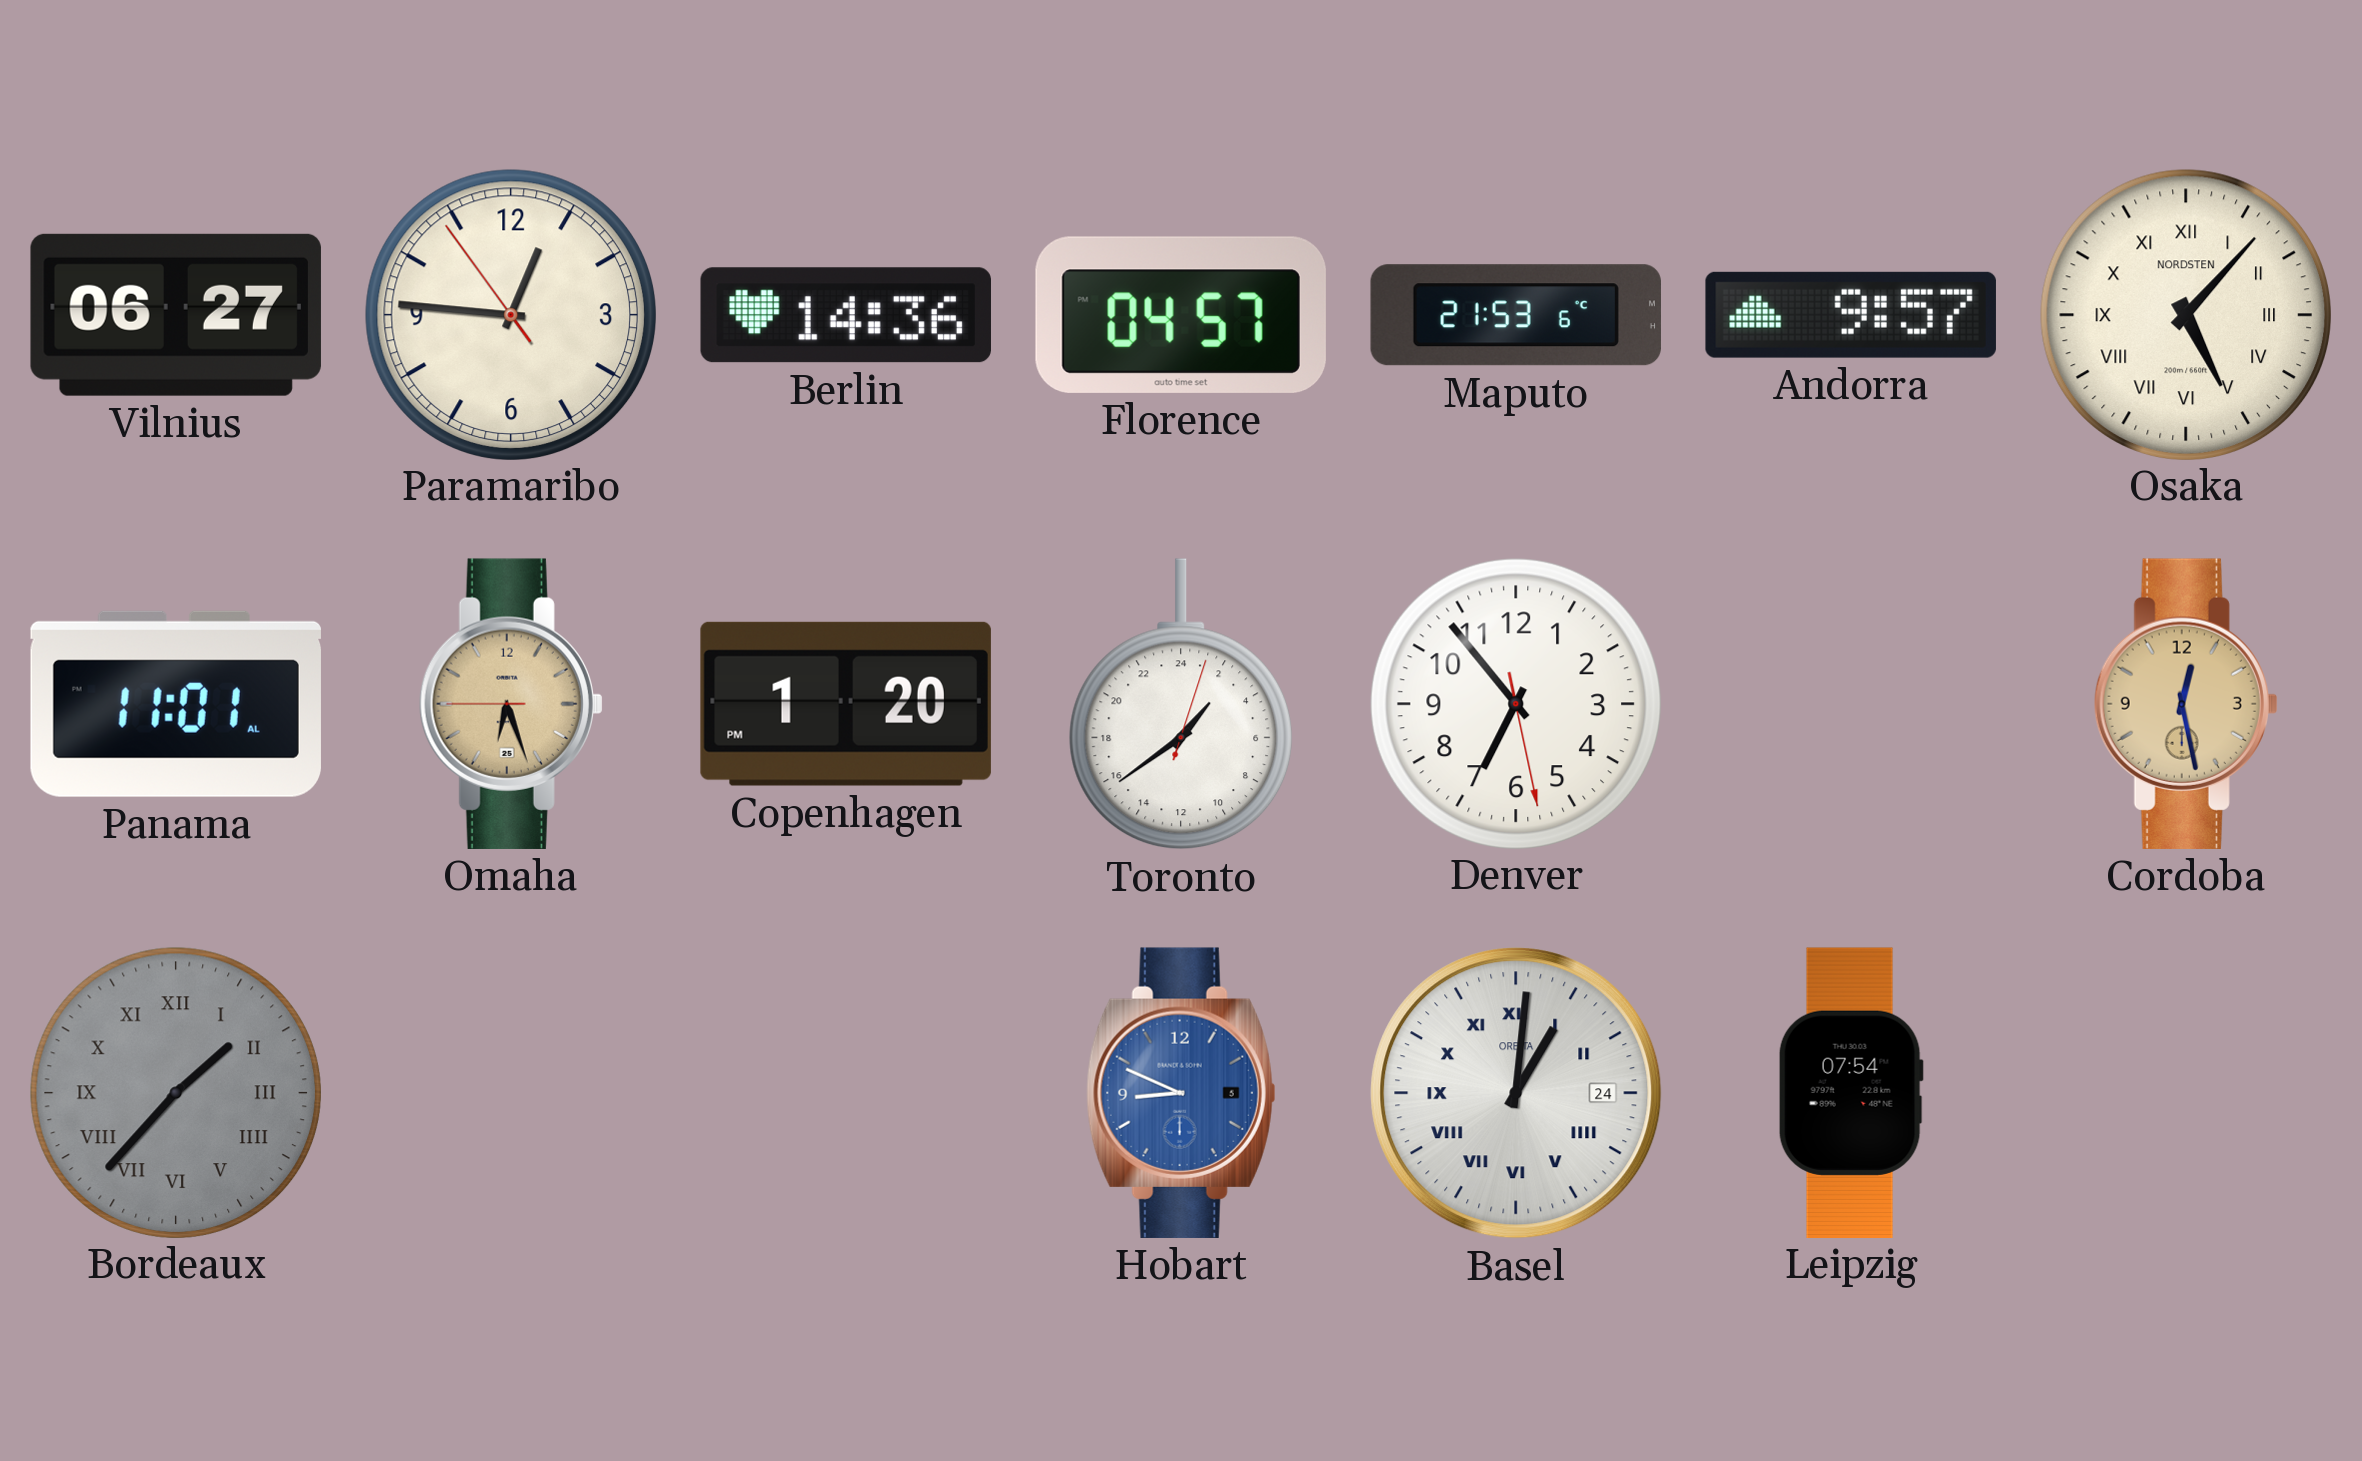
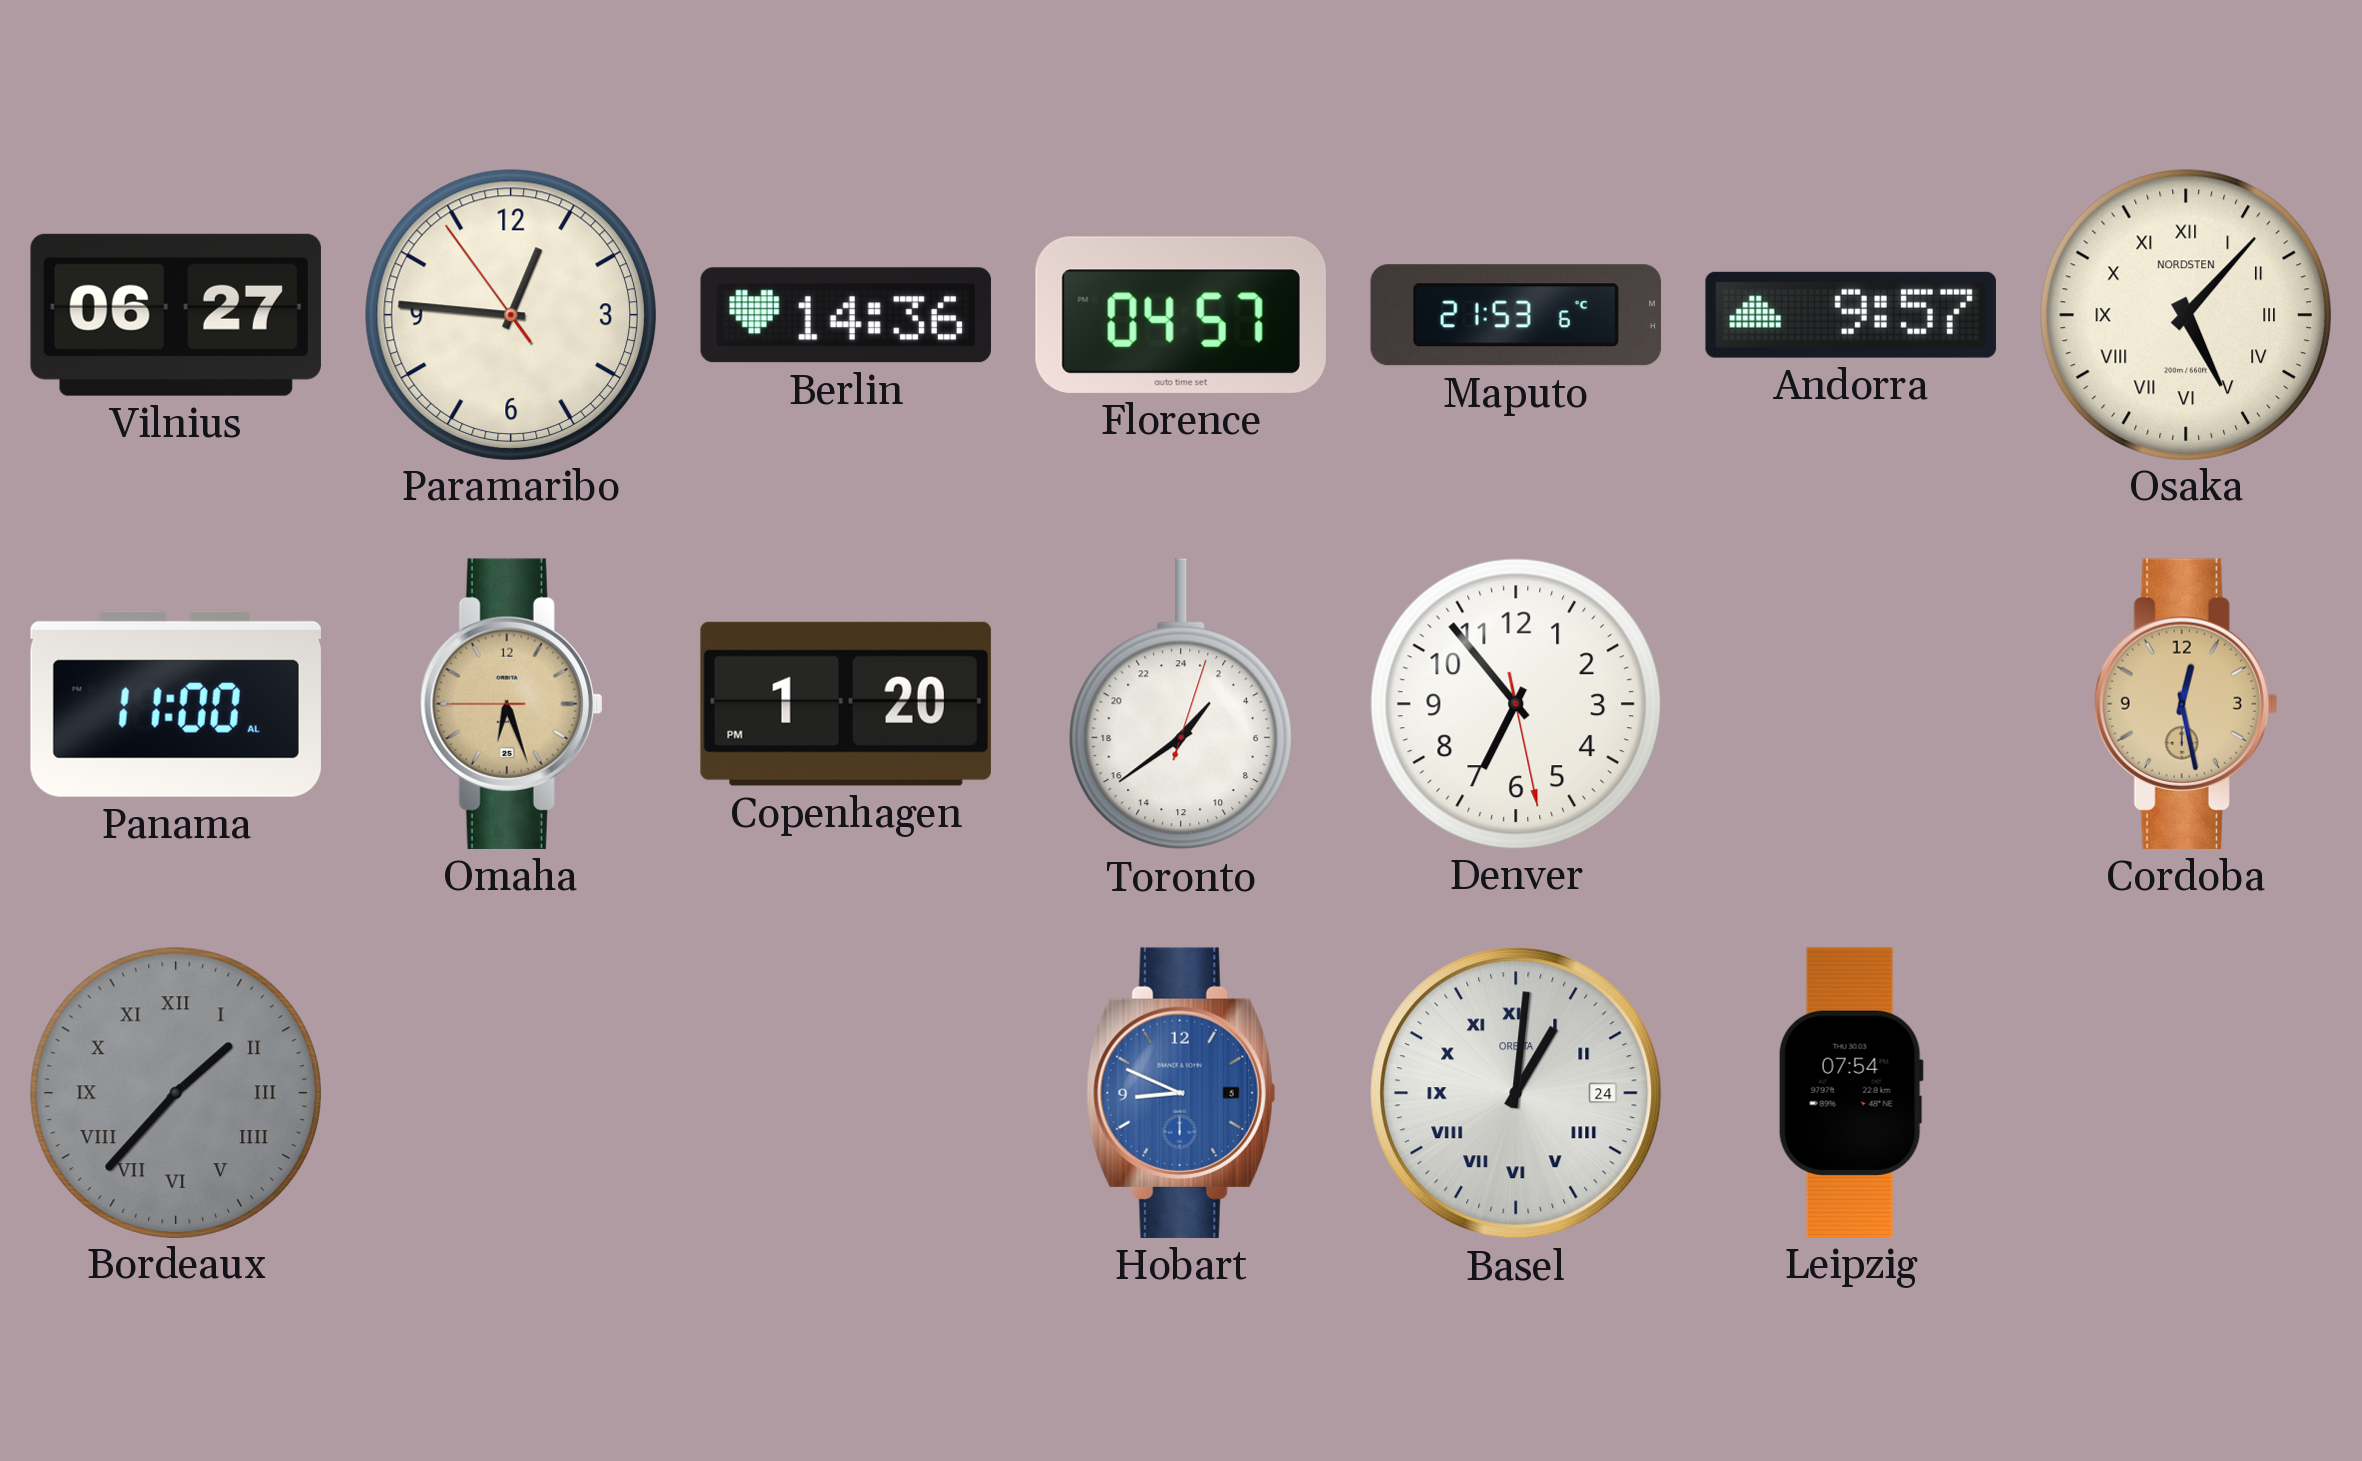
Panama: 11:01 -> 11:00
